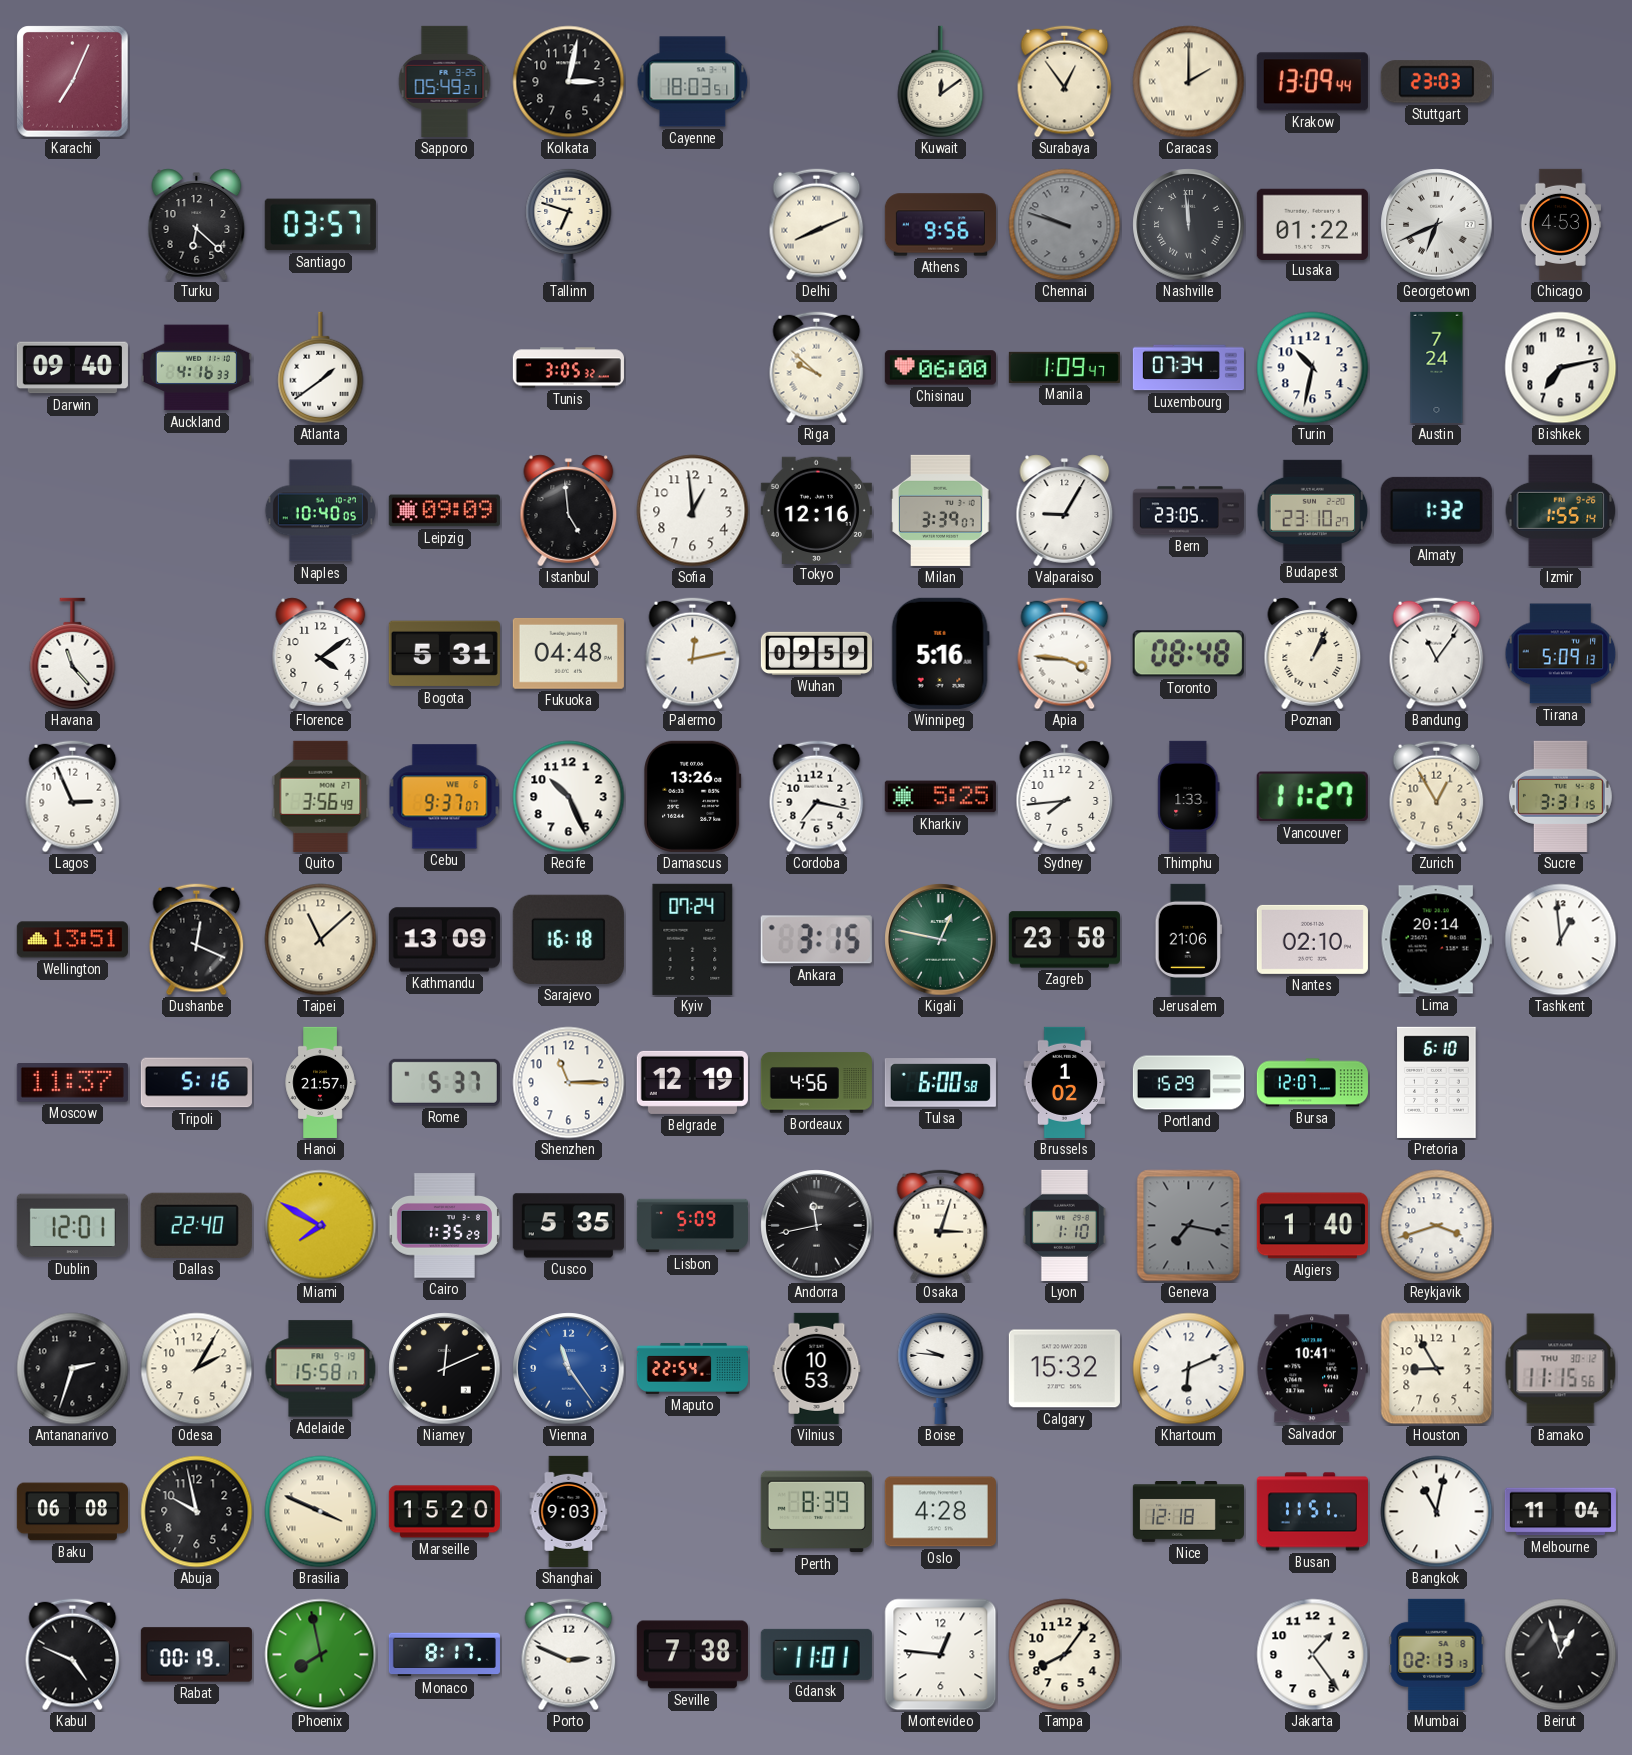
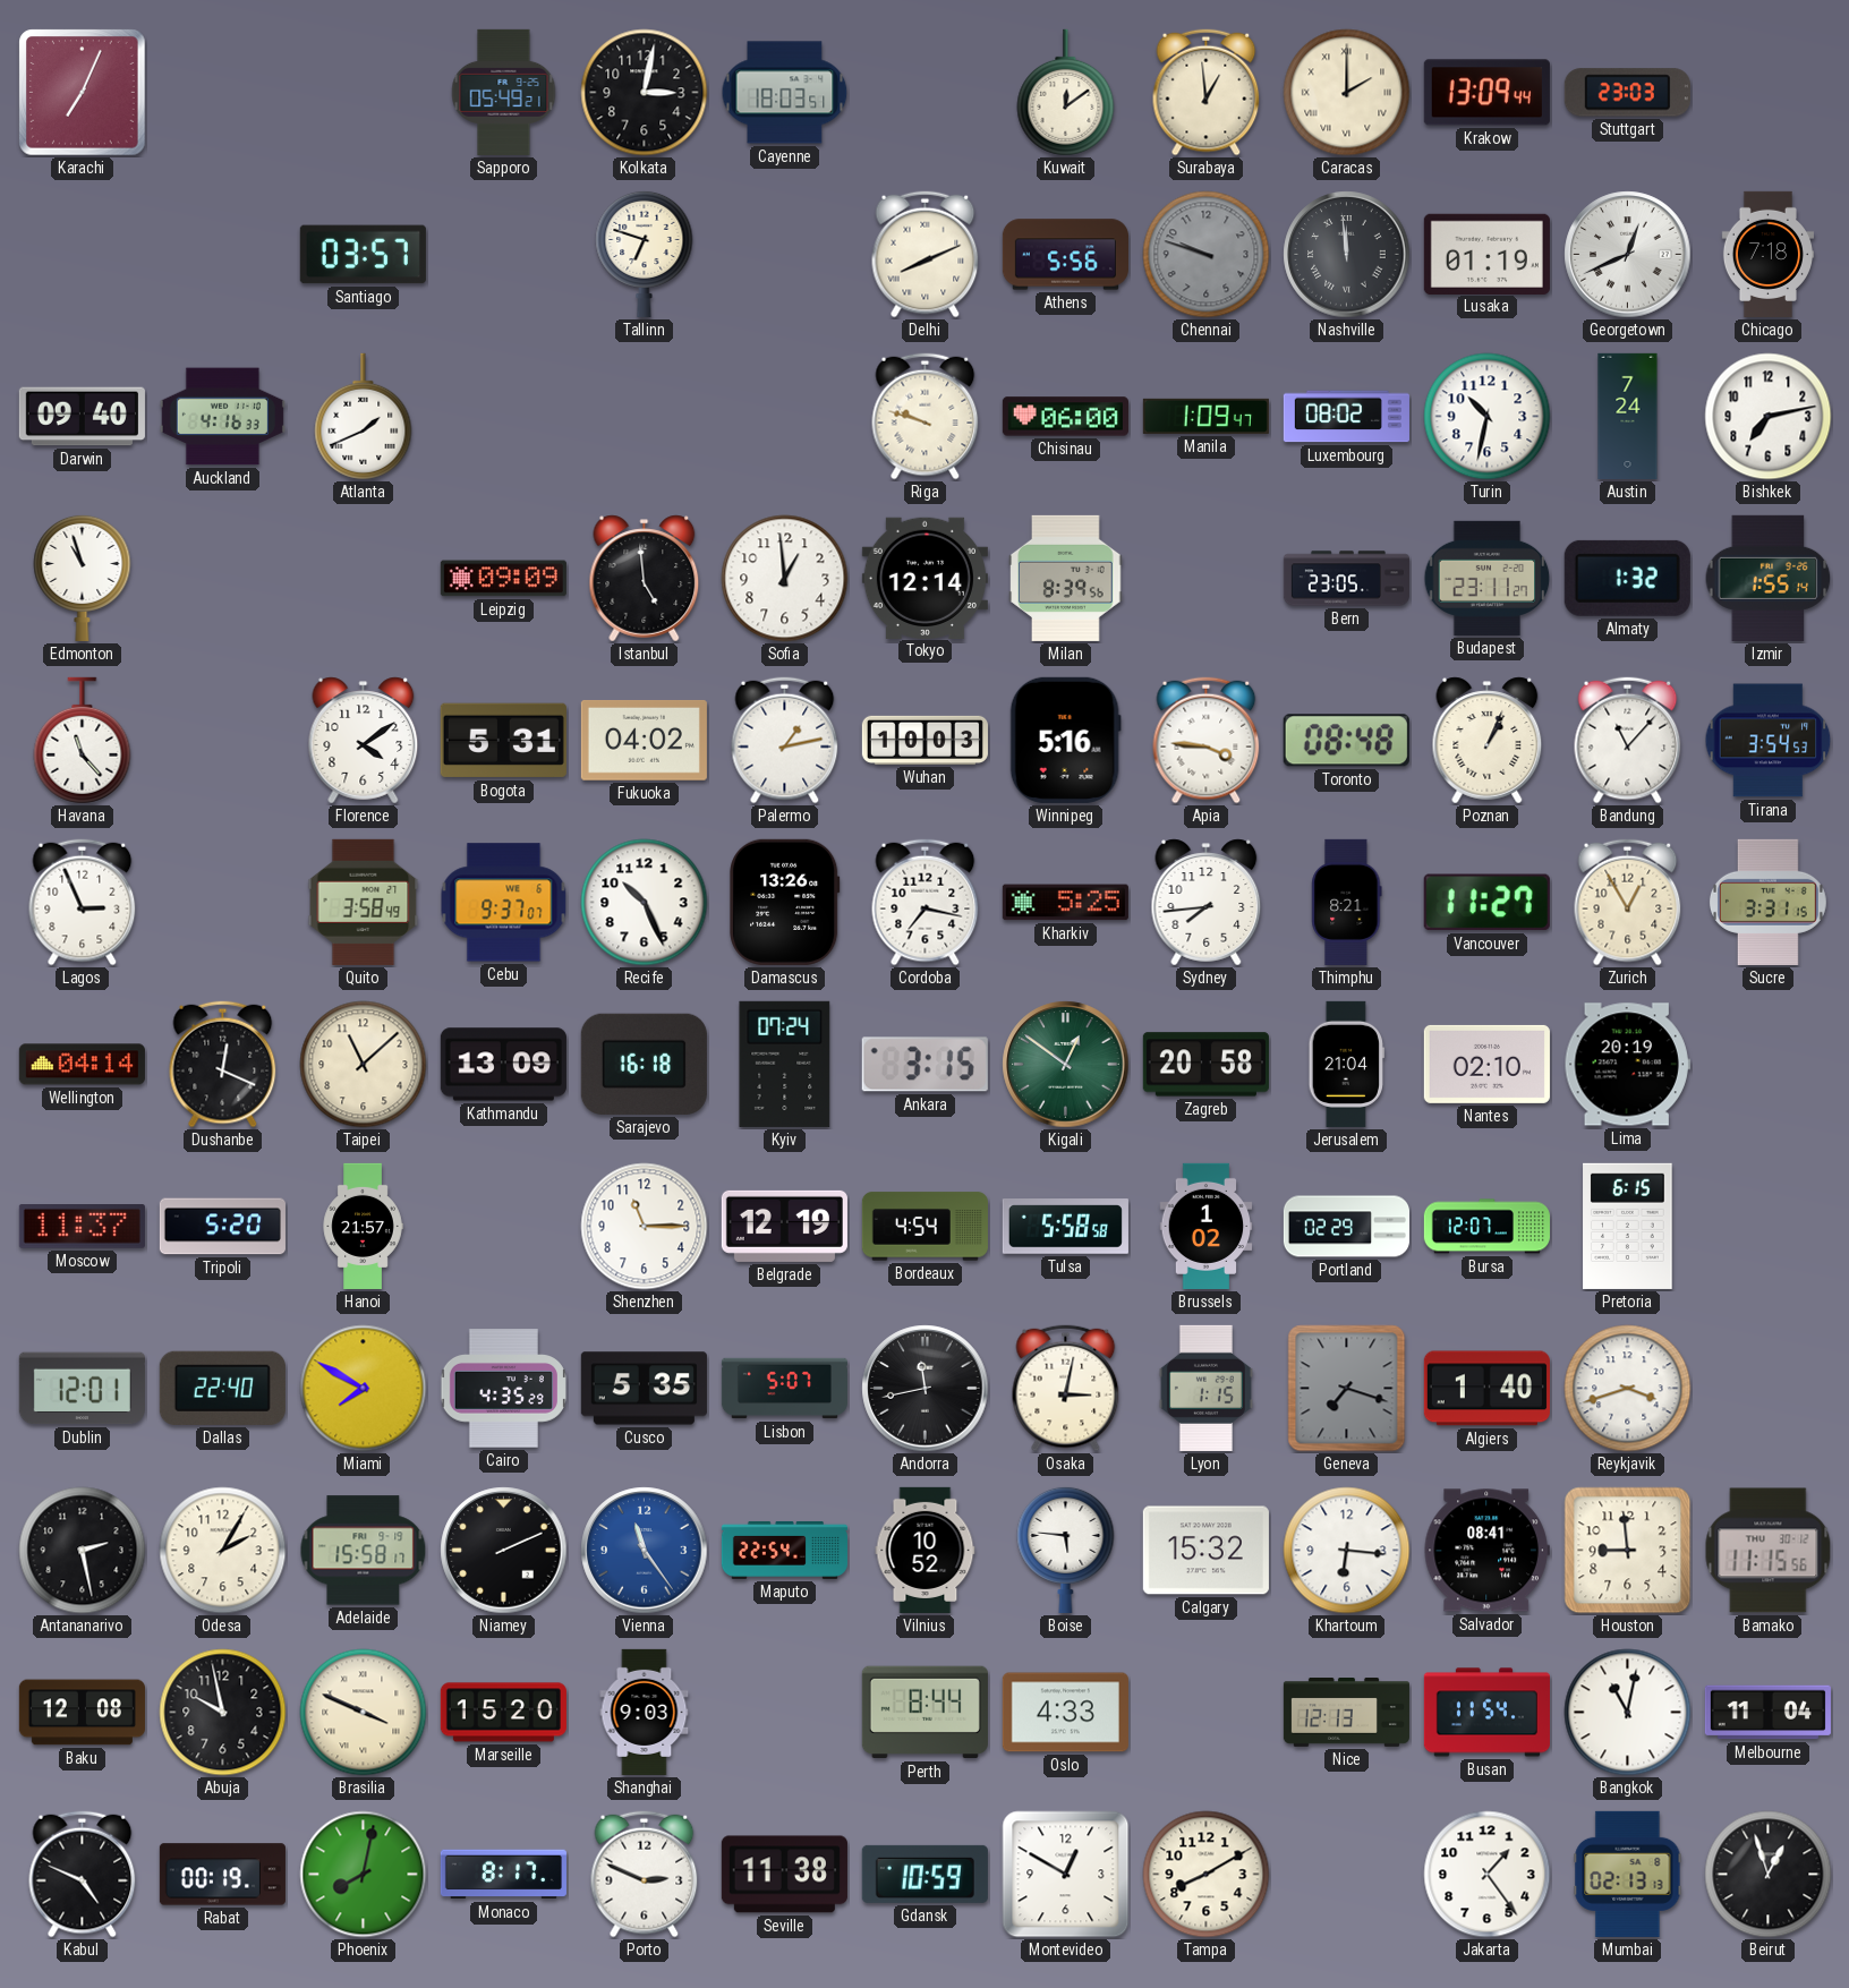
Surabaya: 12:54 -> 12:59
Turku: 6:22 -> none
Athens: 9:56 -> 5:56
Lusaka: 01:22 -> 01:19
Georgetown: 6:41 -> 12:41
Chicago: 4:53 -> 7:18
Atlanta: 1:39 -> 1:41
Tunis: 3:05 -> none
Riga: 9:52 -> 9:48
Luxembourg: 07:34 -> 08:02
Edmonton: none -> 10:57
Naples: 10:40 -> none
Tokyo: 12:16 -> 12:14
Milan: 3:39 -> 8:39
Valparaiso: 9:05 -> none
Budapest: 23:10 -> 23:11
Fukuoka: 04:48 -> 04:02
Palermo: 12:13 -> 1:13
Wuhan: 09:59 -> 10:03
Bandung: 11:06 -> 11:07
Tirana: 5:09 -> 3:54
Quito: 3:56 -> 3:58
Thimphu: 1:33 -> 8:21
Wellington: 13:51 -> 04:14
Kigali: 12:47 -> 12:51
Zagreb: 23:58 -> 20:58
Jerusalem: 21:06 -> 21:04
Lima: 20:14 -> 20:19
Tashkent: 12:59 -> none
Tripoli: 5:16 -> 5:20
Rome: 5:37 -> none
Bordeaux: 4:56 -> 4:54
Tulsa: 6:00 -> 5:58
Portland: 15:29 -> 02:29
Pretoria: 6:10 -> 6:15
Cairo: 1:35 -> 4:35
Lisbon: 5:09 -> 5:07
Osaka: 3:03 -> 3:02
Lyon: 1:10 -> 1:15
Geneva: 7:17 -> 7:18
Antananarivo: 2:33 -> 2:28
Niamey: 12:11 -> 2:11
Vilnius: 10:53 -> 10:52
Boise: 9:46 -> 5:46
Khartoum: 6:11 -> 6:16
Salvador: 10:41 -> 08:41
Houston: 8:55 -> 8:59
Baku: 06:08 -> 12:08
Perth: 8:39 -> 8:44
Oslo: 4:28 -> 4:33
Nice: 12:18 -> 12:13
Busan: 11:51 -> 11:54
Phoenix: 7:58 -> 8:02
Seville: 7:38 -> 11:38
Gdansk: 11:01 -> 10:59
Montevideo: 12:46 -> 12:50
Tampa: 8:06 -> 8:10
